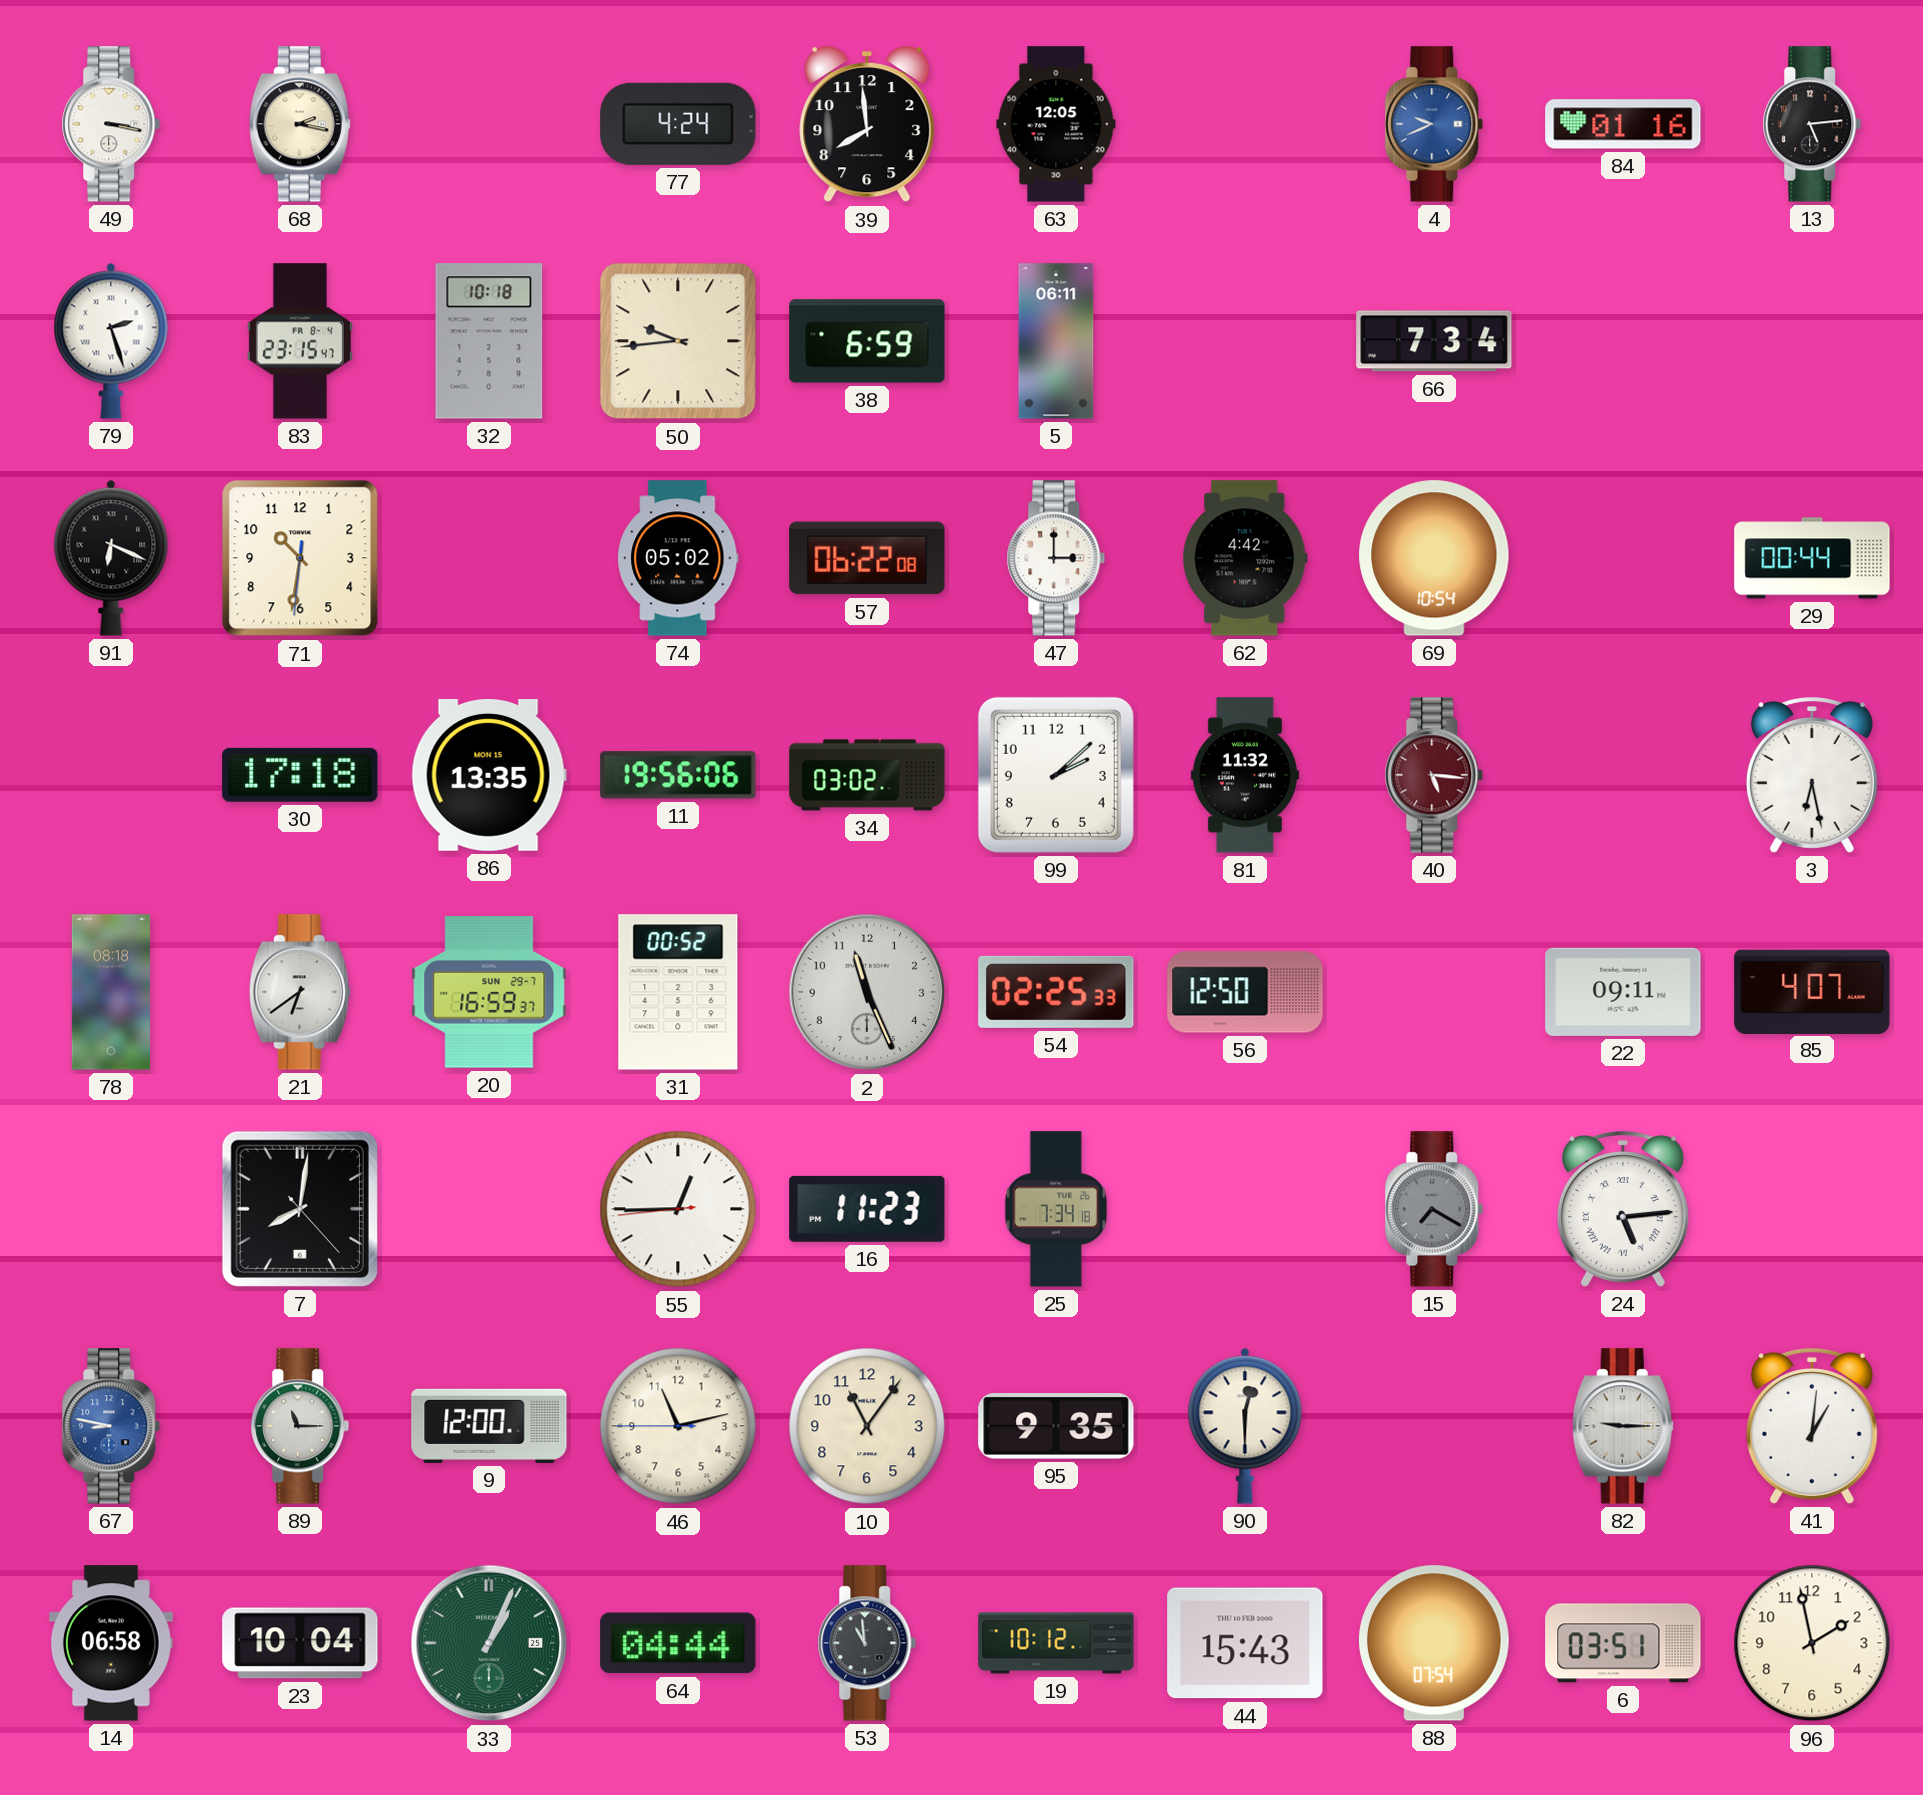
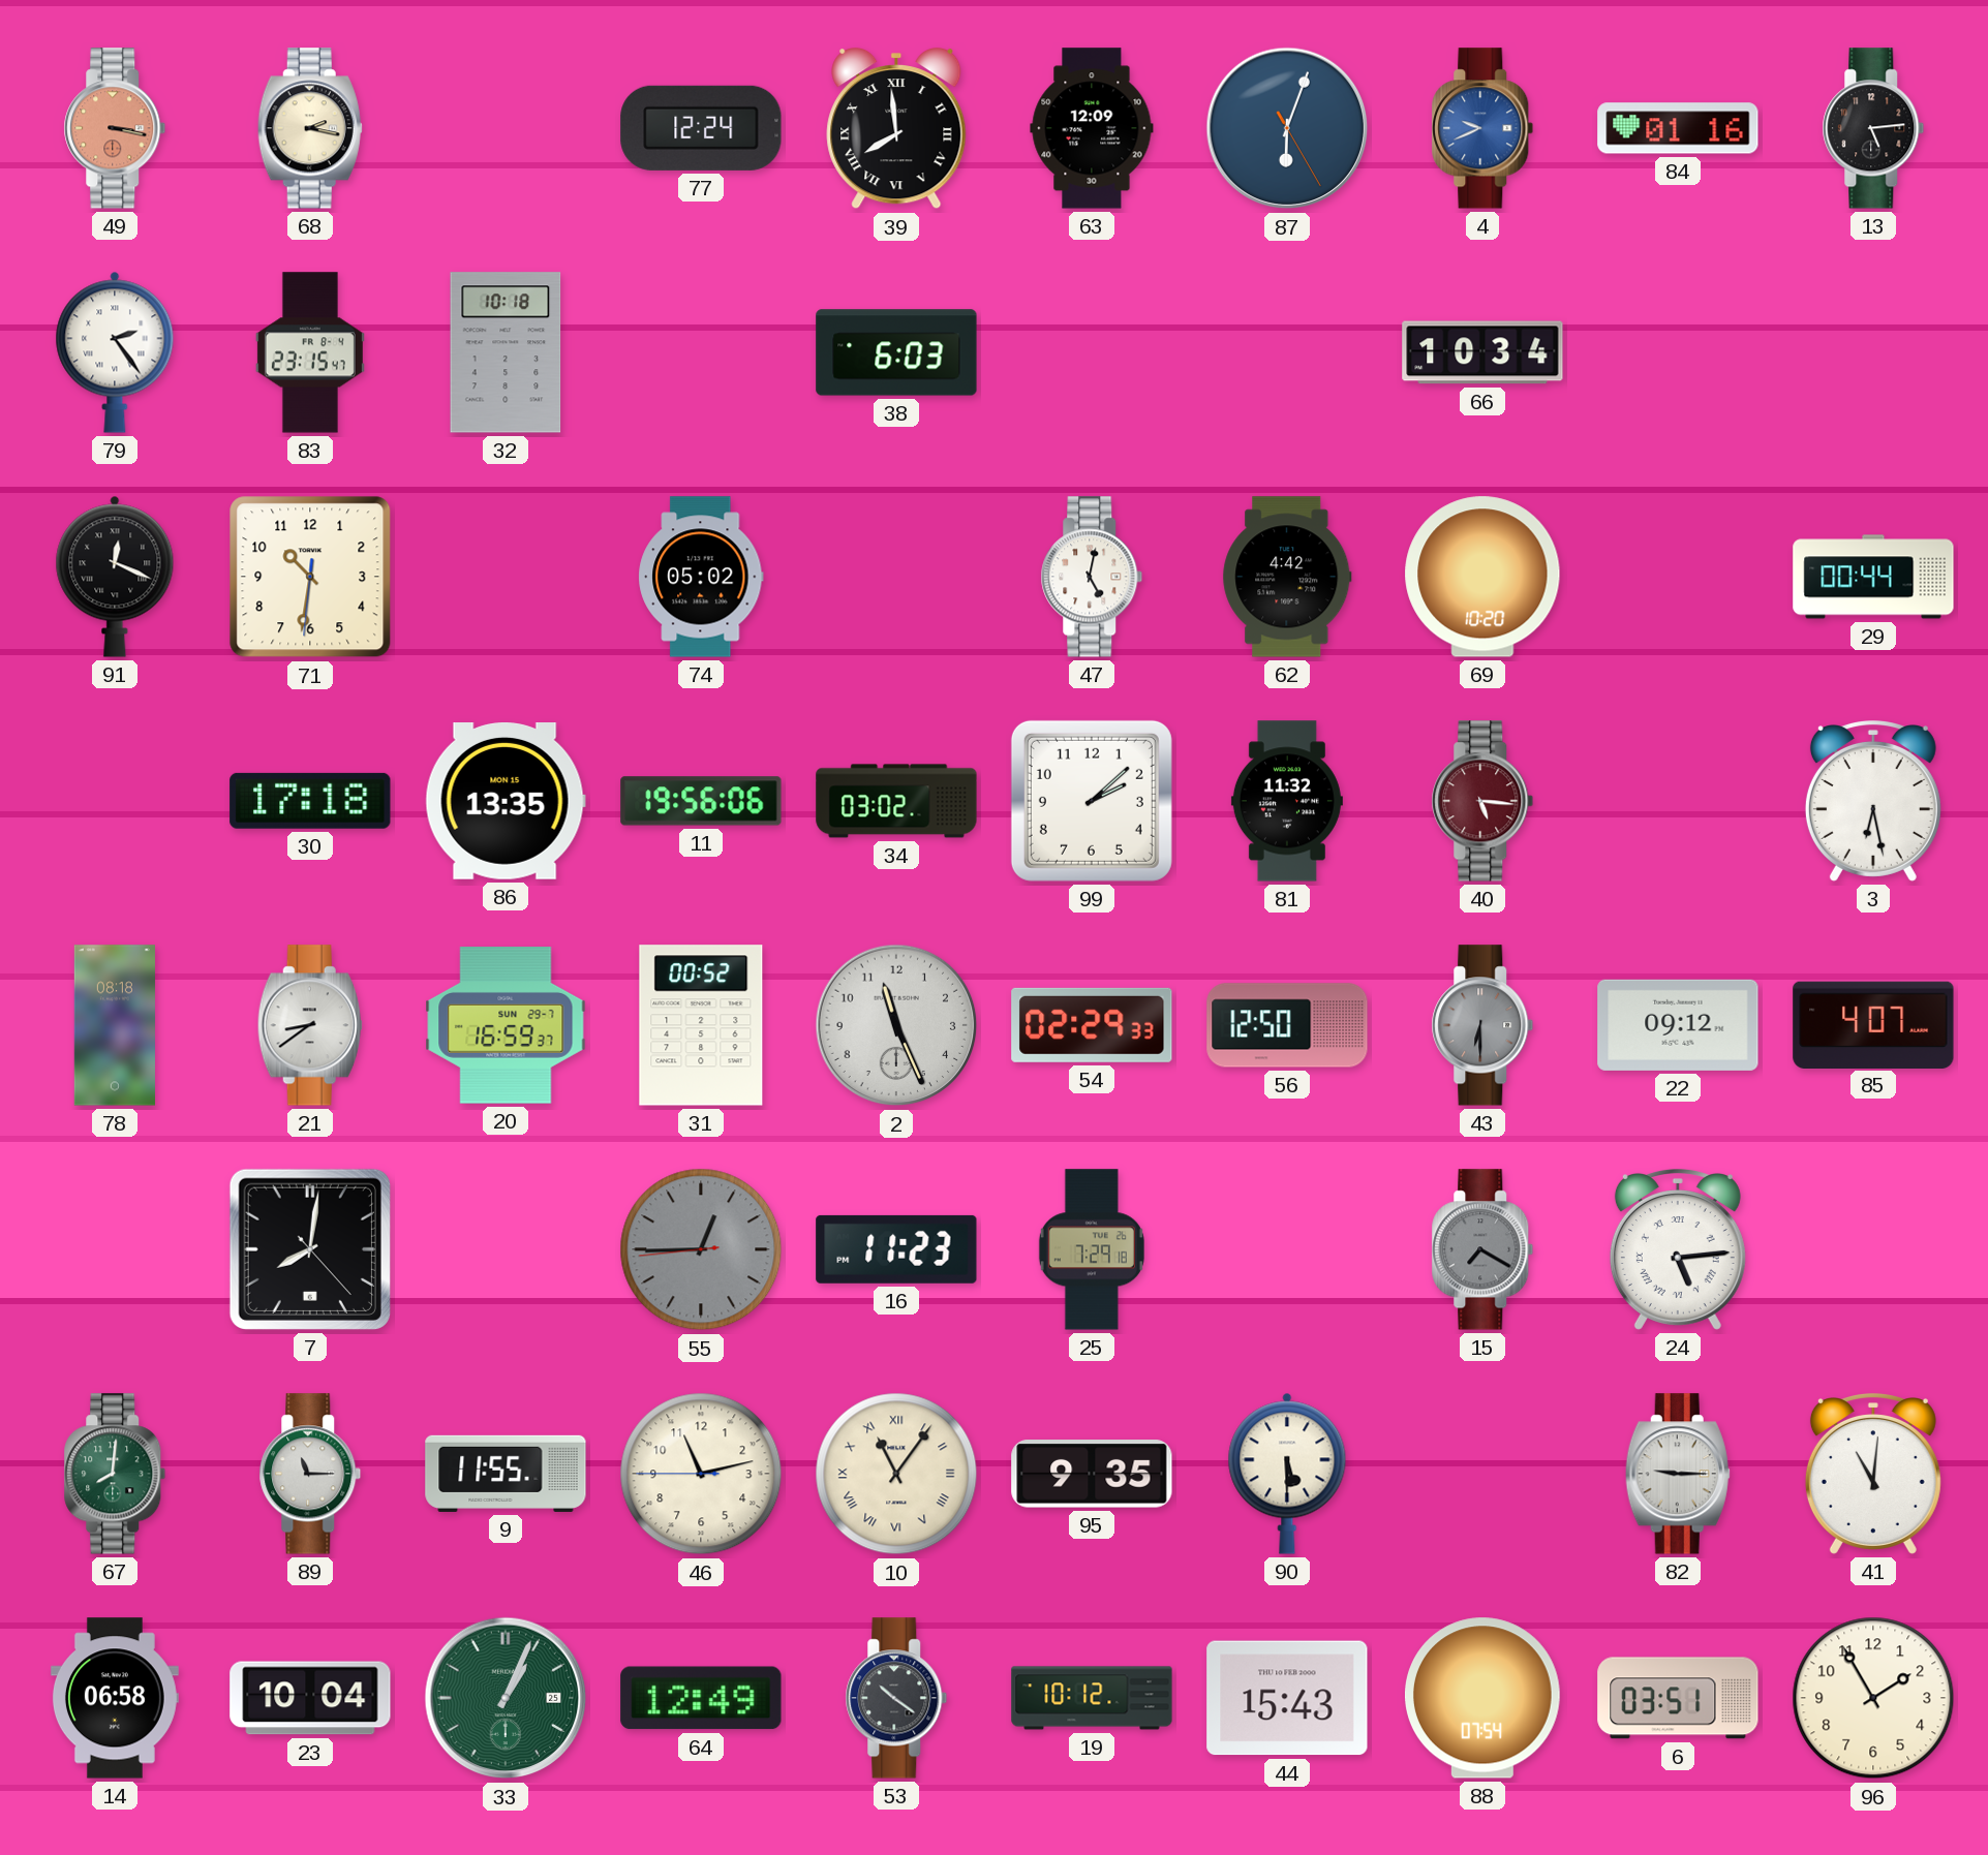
49 dial: white -> salmon
77: 4:24 -> 12:24
39 numerals: Arabic -> Roman
63: 12:05 -> 12:09
87: none -> 6:03
79: 2:27 -> 2:24
50: 9:44 -> none
38: 6:59 -> 6:03
5: 06:11 -> none
66: 7:34 -> 10:34
91: 6:19 -> 12:19
57: 06:22 -> none
47: 3:00 -> 5:02
69: 10:54 -> 10:20
21: 6:39 -> 8:39
54: 02:25 -> 02:29
43: none -> 6:30
22: 09:11 -> 09:12
55 dial: white -> grey
25: 7:34 -> 7:29
67: 8:47 -> 8:01
67 dial: blue -> green
9: 12:00 -> 11:55
10 numerals: Arabic -> Roman
90: 12:30 -> 5:30
41: 1:01 -> 11:01
64: 04:44 -> 12:49
53: 10:59 -> 10:21
96: 1:58 -> 1:55
